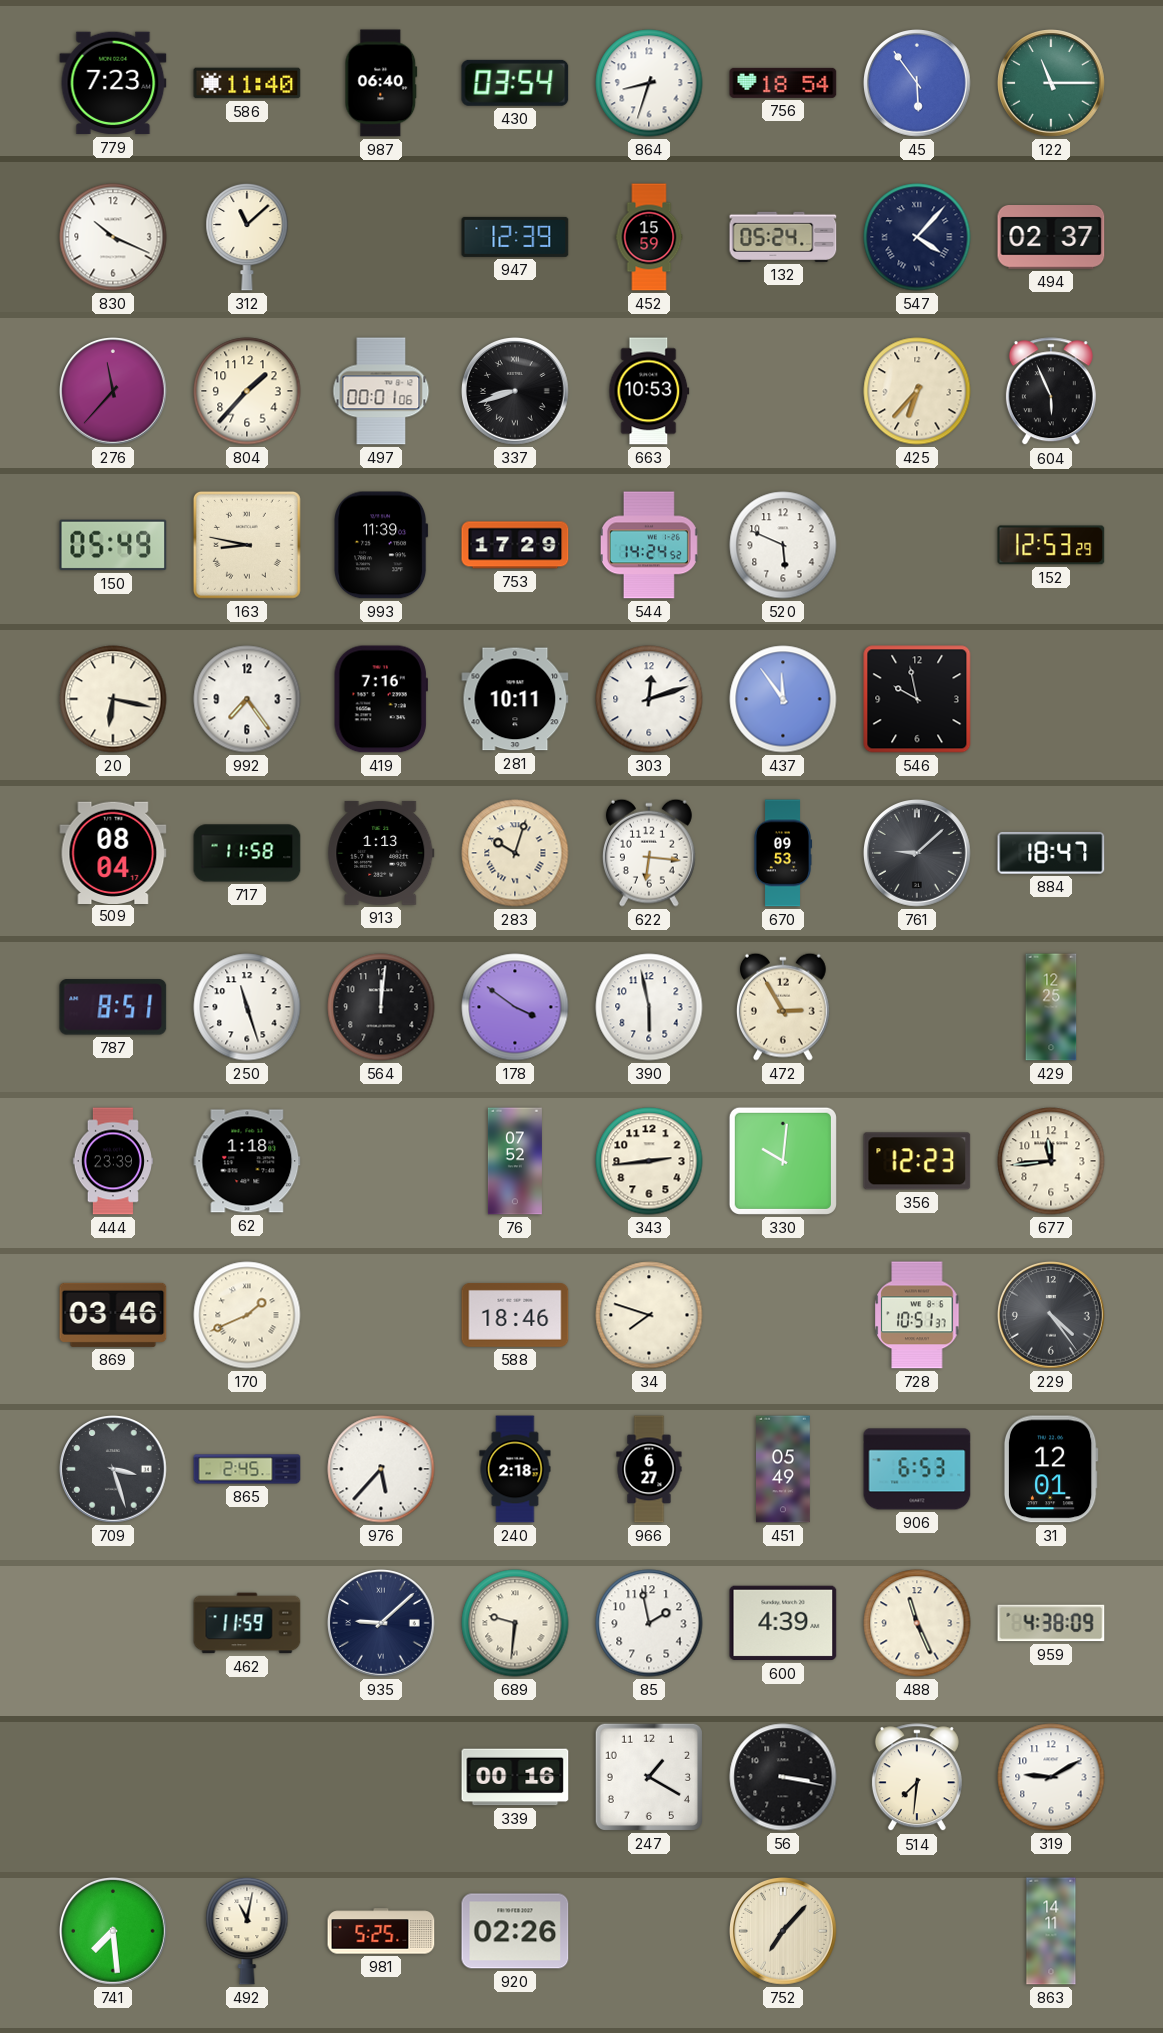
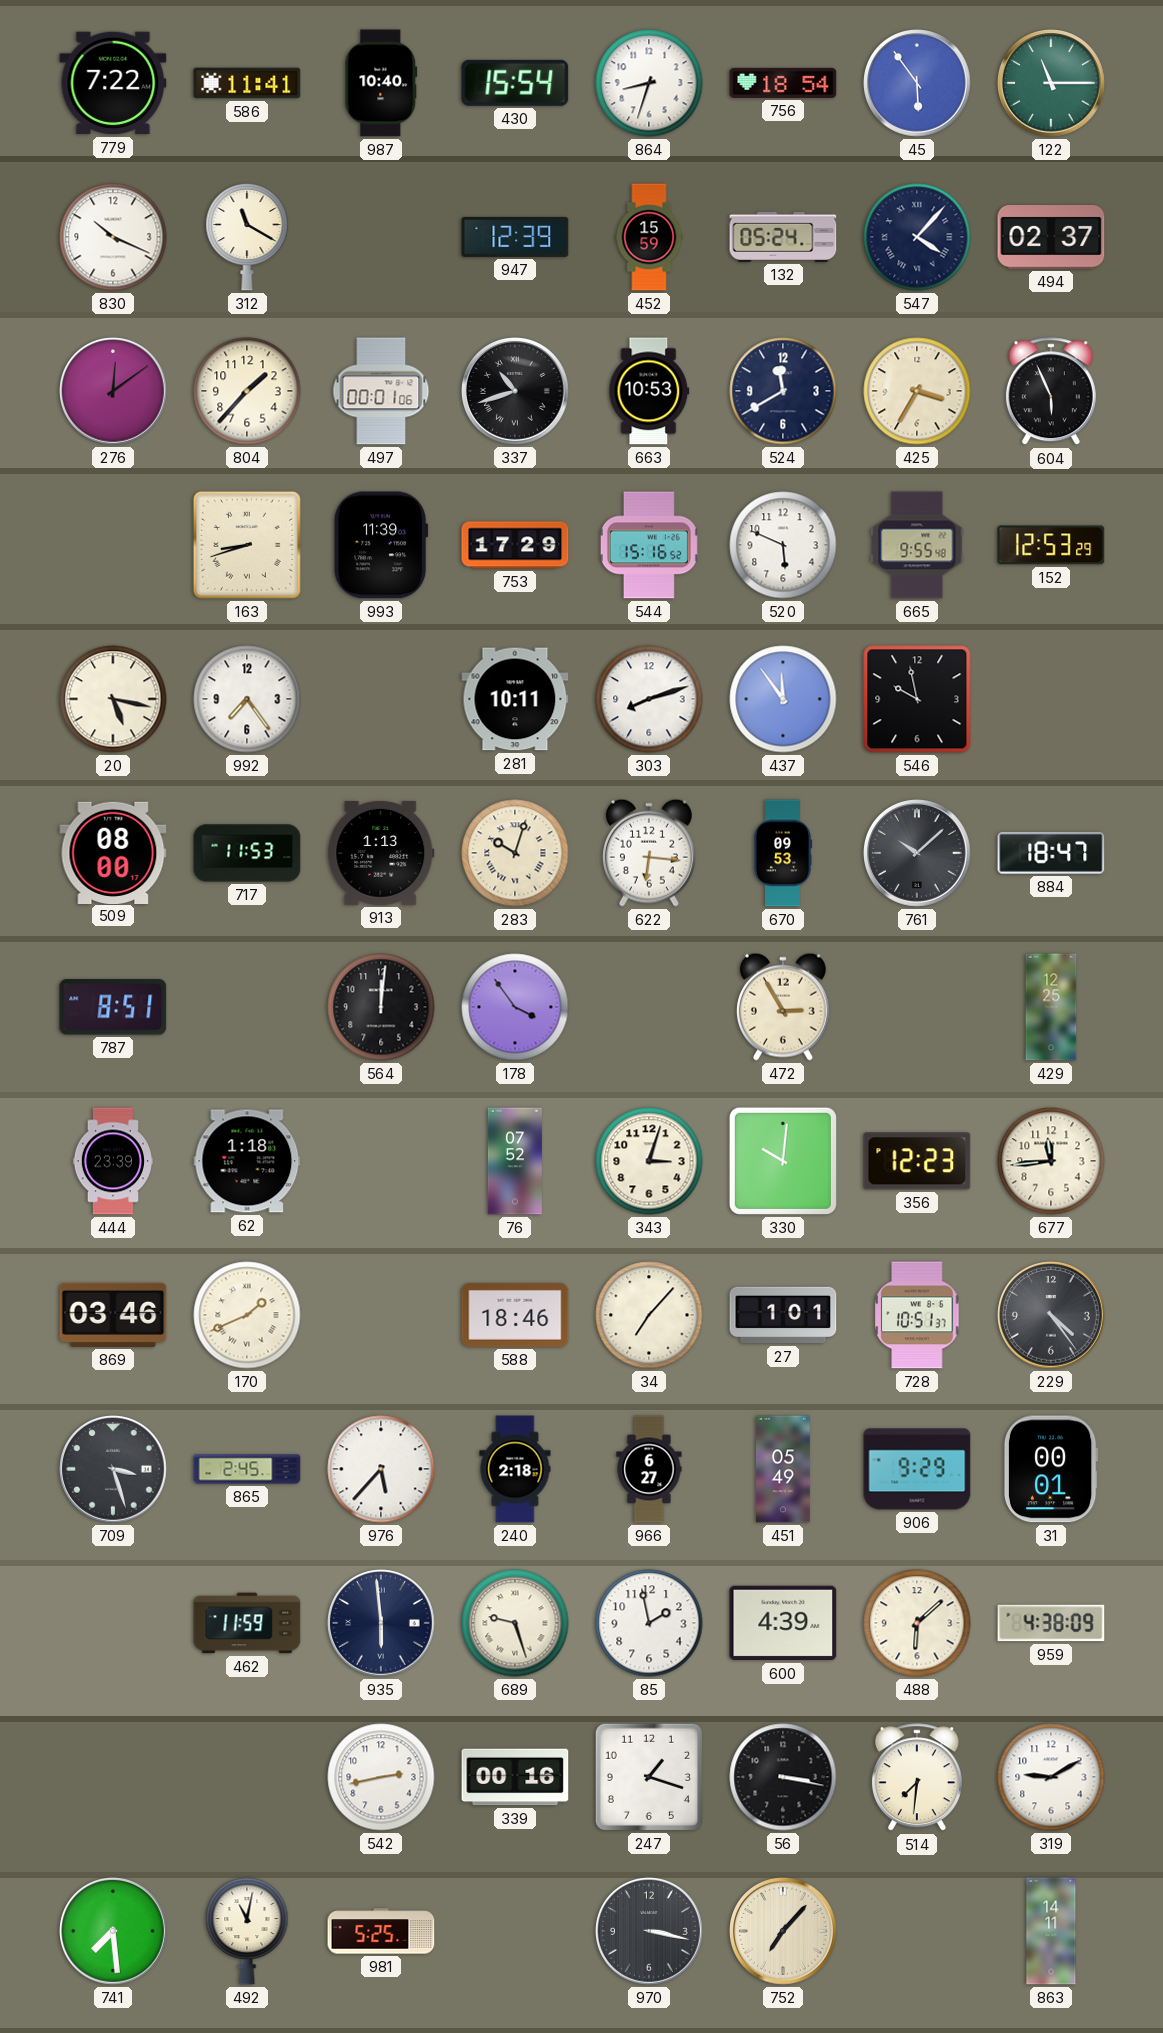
779: 7:23 -> 7:22
586: 11:40 -> 11:41
987: 06:40 -> 10:40
430: 03:54 -> 15:54
312: 11:08 -> 11:20
276: 11:37 -> 12:09
337: 8:42 -> 10:42
524: none -> 11:40
425: 6:37 -> 3:35
150: 05:49 -> none
163: 8:47 -> 8:42
544: 14:24 -> 15:16
665: none -> 9:55
20: 6:17 -> 5:17
419: 7:16 -> none
303: 12:12 -> 8:12
509: 08:04 -> 08:00
717: 11:58 -> 11:53
761: 9:08 -> 10:08
250: 11:27 -> none
178: 3:51 -> 3:54
390: 5:58 -> none
343: 2:44 -> 3:03
34: 7:48 -> 7:07
27: none -> 1:01
906: 6:53 -> 9:29
31: 12:01 -> 00:01
935: 9:08 -> 5:59
689: 9:31 -> 9:27
488: 11:26 -> 6:08
542: none -> 2:43
247: 1:20 -> 1:18
920: 02:26 -> none
970: none -> 3:17
